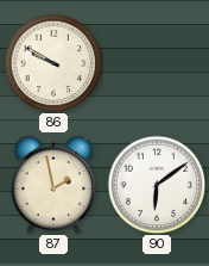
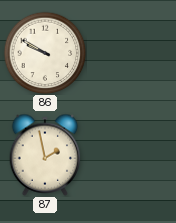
90: 6:09 -> none
